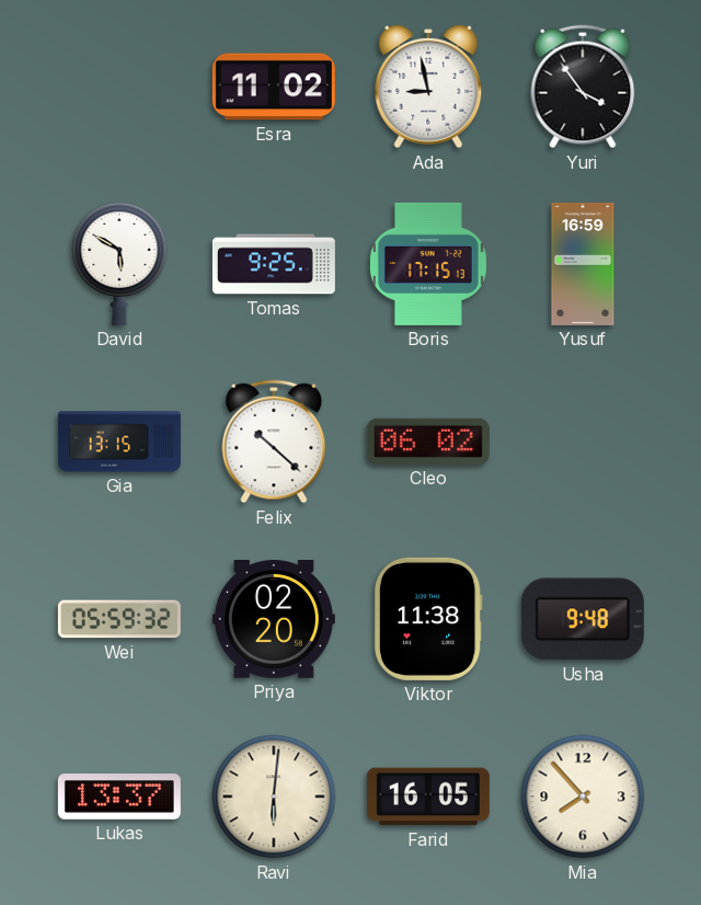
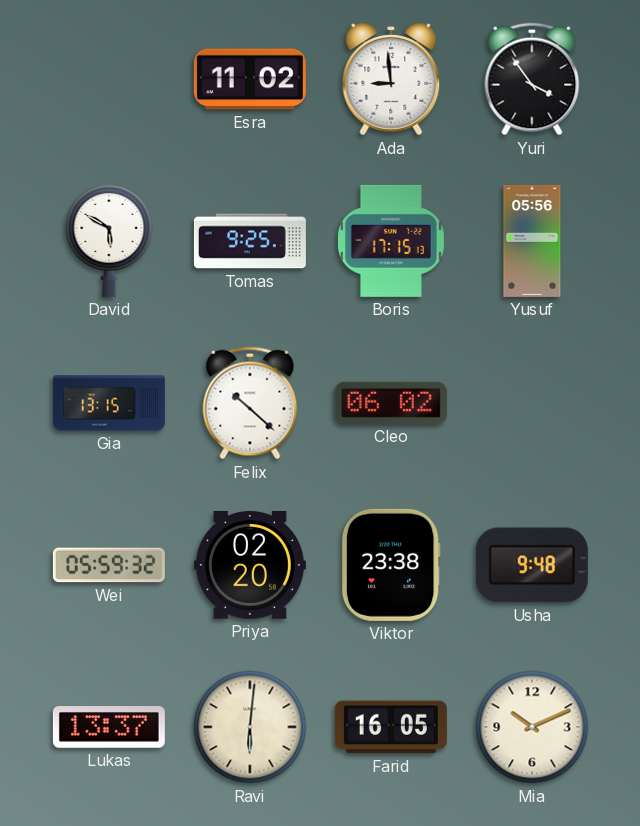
Ada: 8:58 -> 8:59
Yusuf: 16:59 -> 05:56
Viktor: 11:38 -> 23:38
Mia: 7:53 -> 10:11
